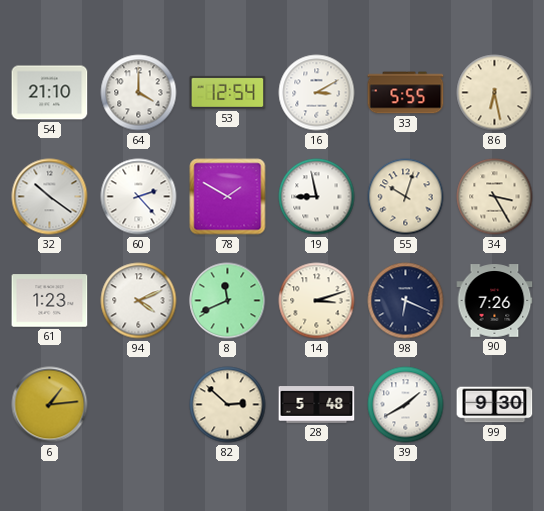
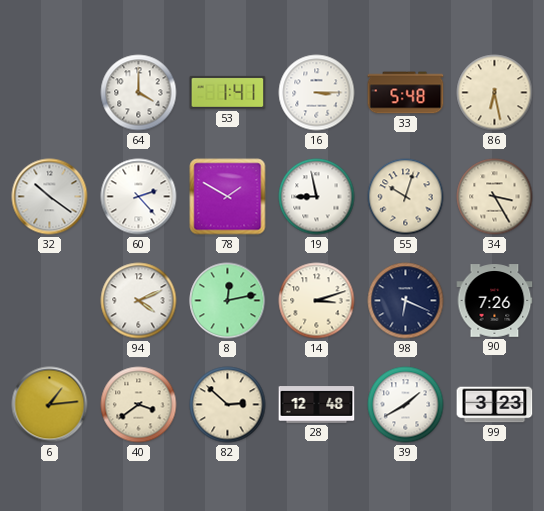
54: 21:10 -> none
53: 12:54 -> 1:41
16: 3:10 -> 3:15
33: 5:55 -> 5:48
61: 1:23 -> none
8: 11:41 -> 12:13
40: none -> 3:39
28: 5:48 -> 12:48
99: 9:30 -> 3:23
